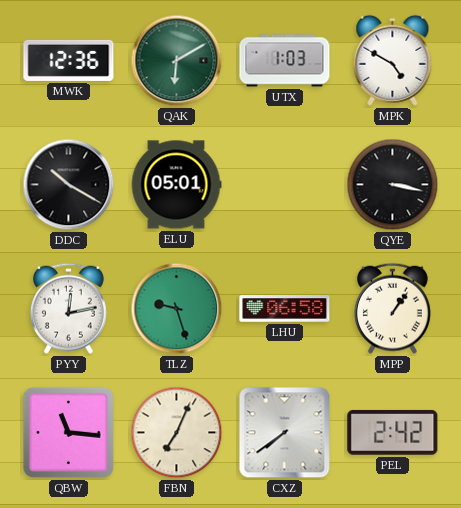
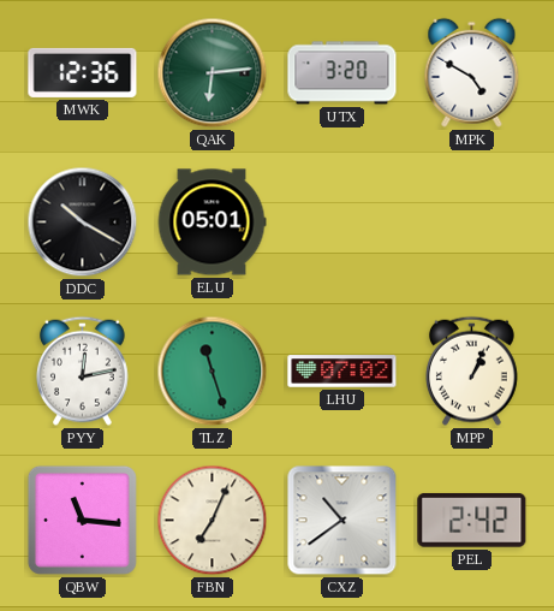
QAK: 6:10 -> 6:14
UTX: 1:03 -> 3:20
QYE: 3:17 -> none
TLZ: 9:27 -> 11:27
LHU: 06:58 -> 07:02
MPP: 1:06 -> 1:04
CXZ: 7:39 -> 10:39
